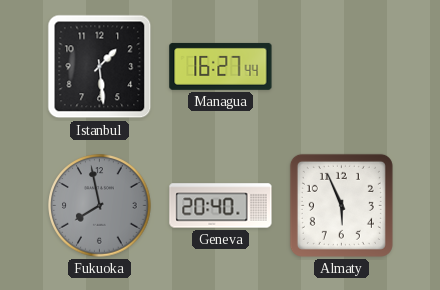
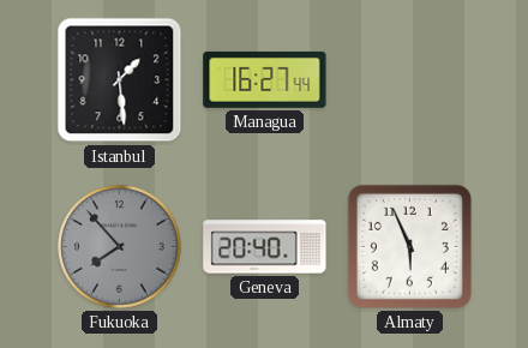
Fukuoka: 7:58 -> 7:53
